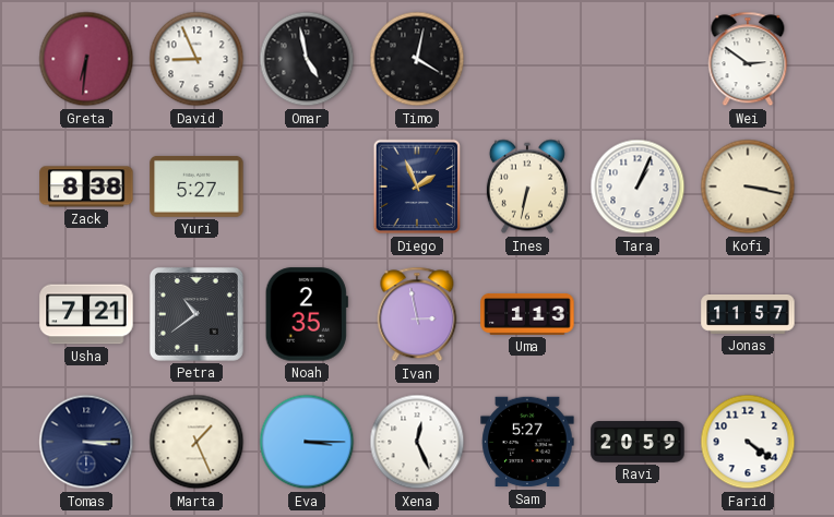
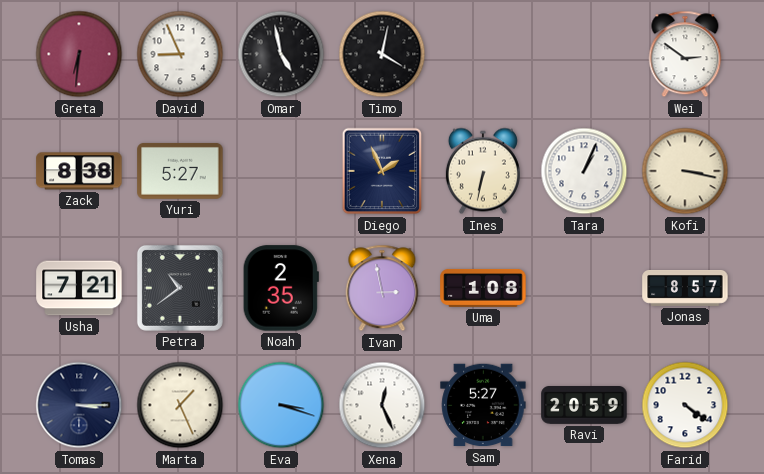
Uma: 1:13 -> 1:08
Jonas: 11:57 -> 8:57
Eva: 3:15 -> 3:18
